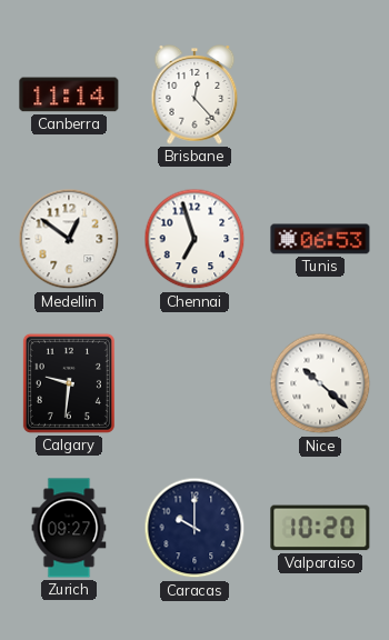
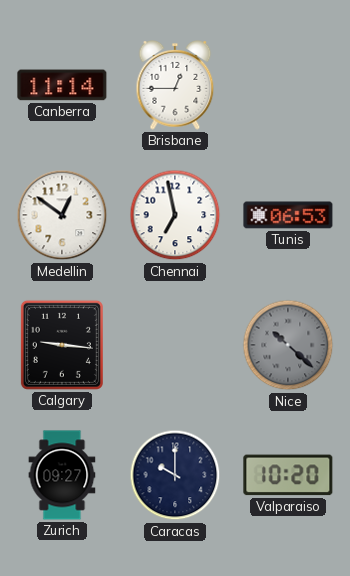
Brisbane: 12:23 -> 12:45
Chennai: 6:57 -> 6:58
Calgary: 9:31 -> 9:16
Nice dial: white -> grey
